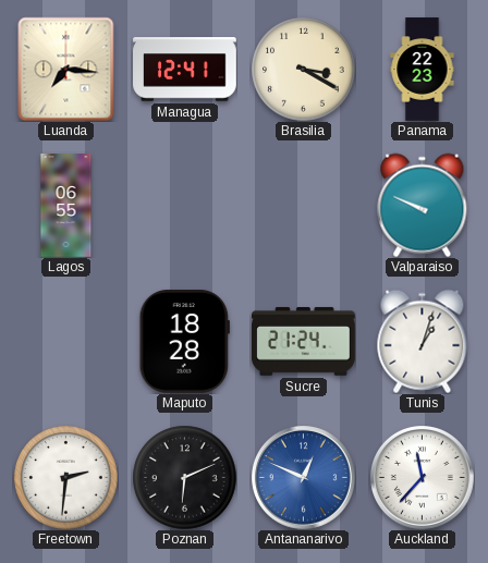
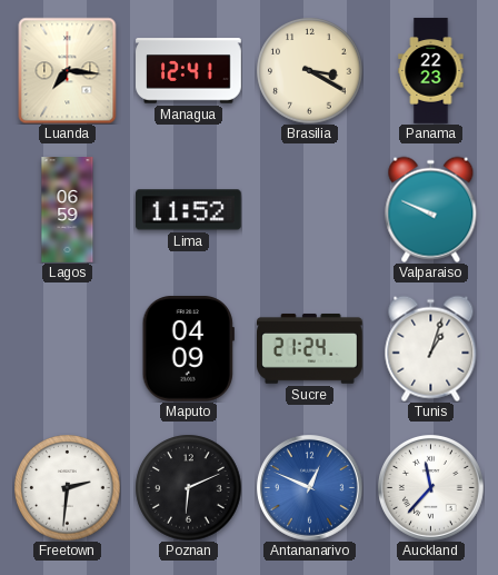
Lagos: 06:55 -> 06:59
Lima: none -> 11:52
Maputo: 18:28 -> 04:09
